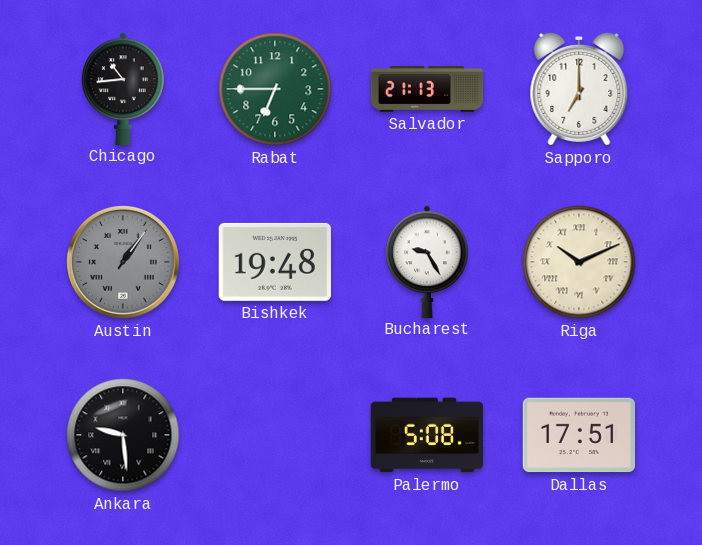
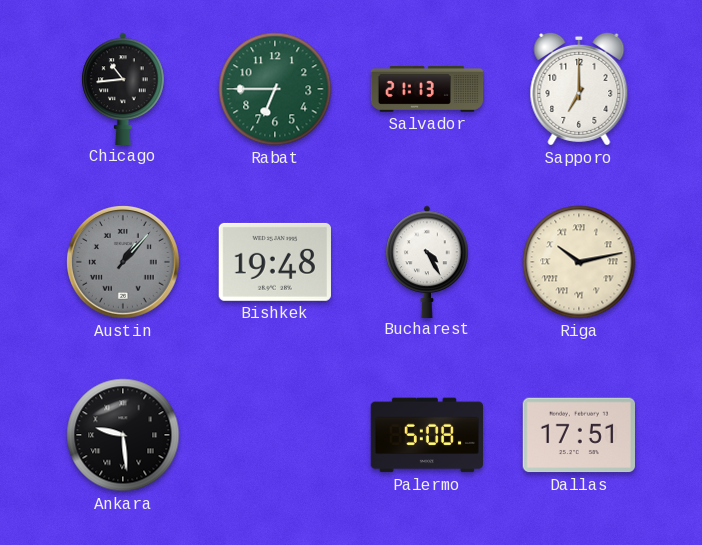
Austin: 1:06 -> 1:07
Bucharest: 9:25 -> 4:25
Riga: 10:11 -> 10:13
